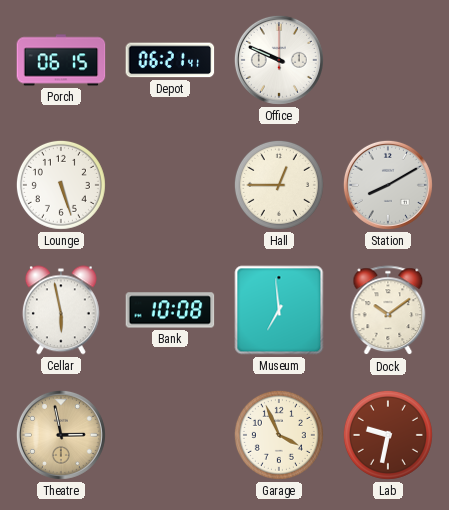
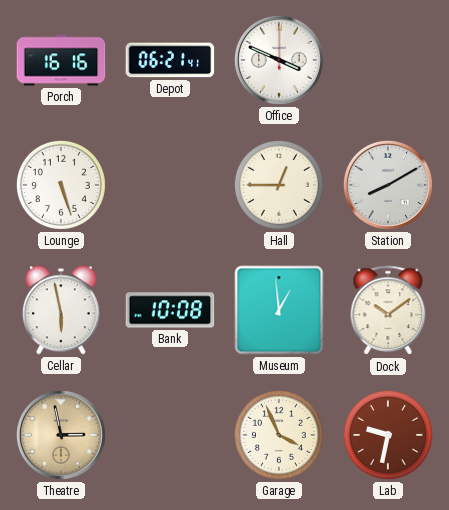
Porch: 06:15 -> 16:16
Office: 9:49 -> 3:49
Museum: 6:59 -> 12:59
